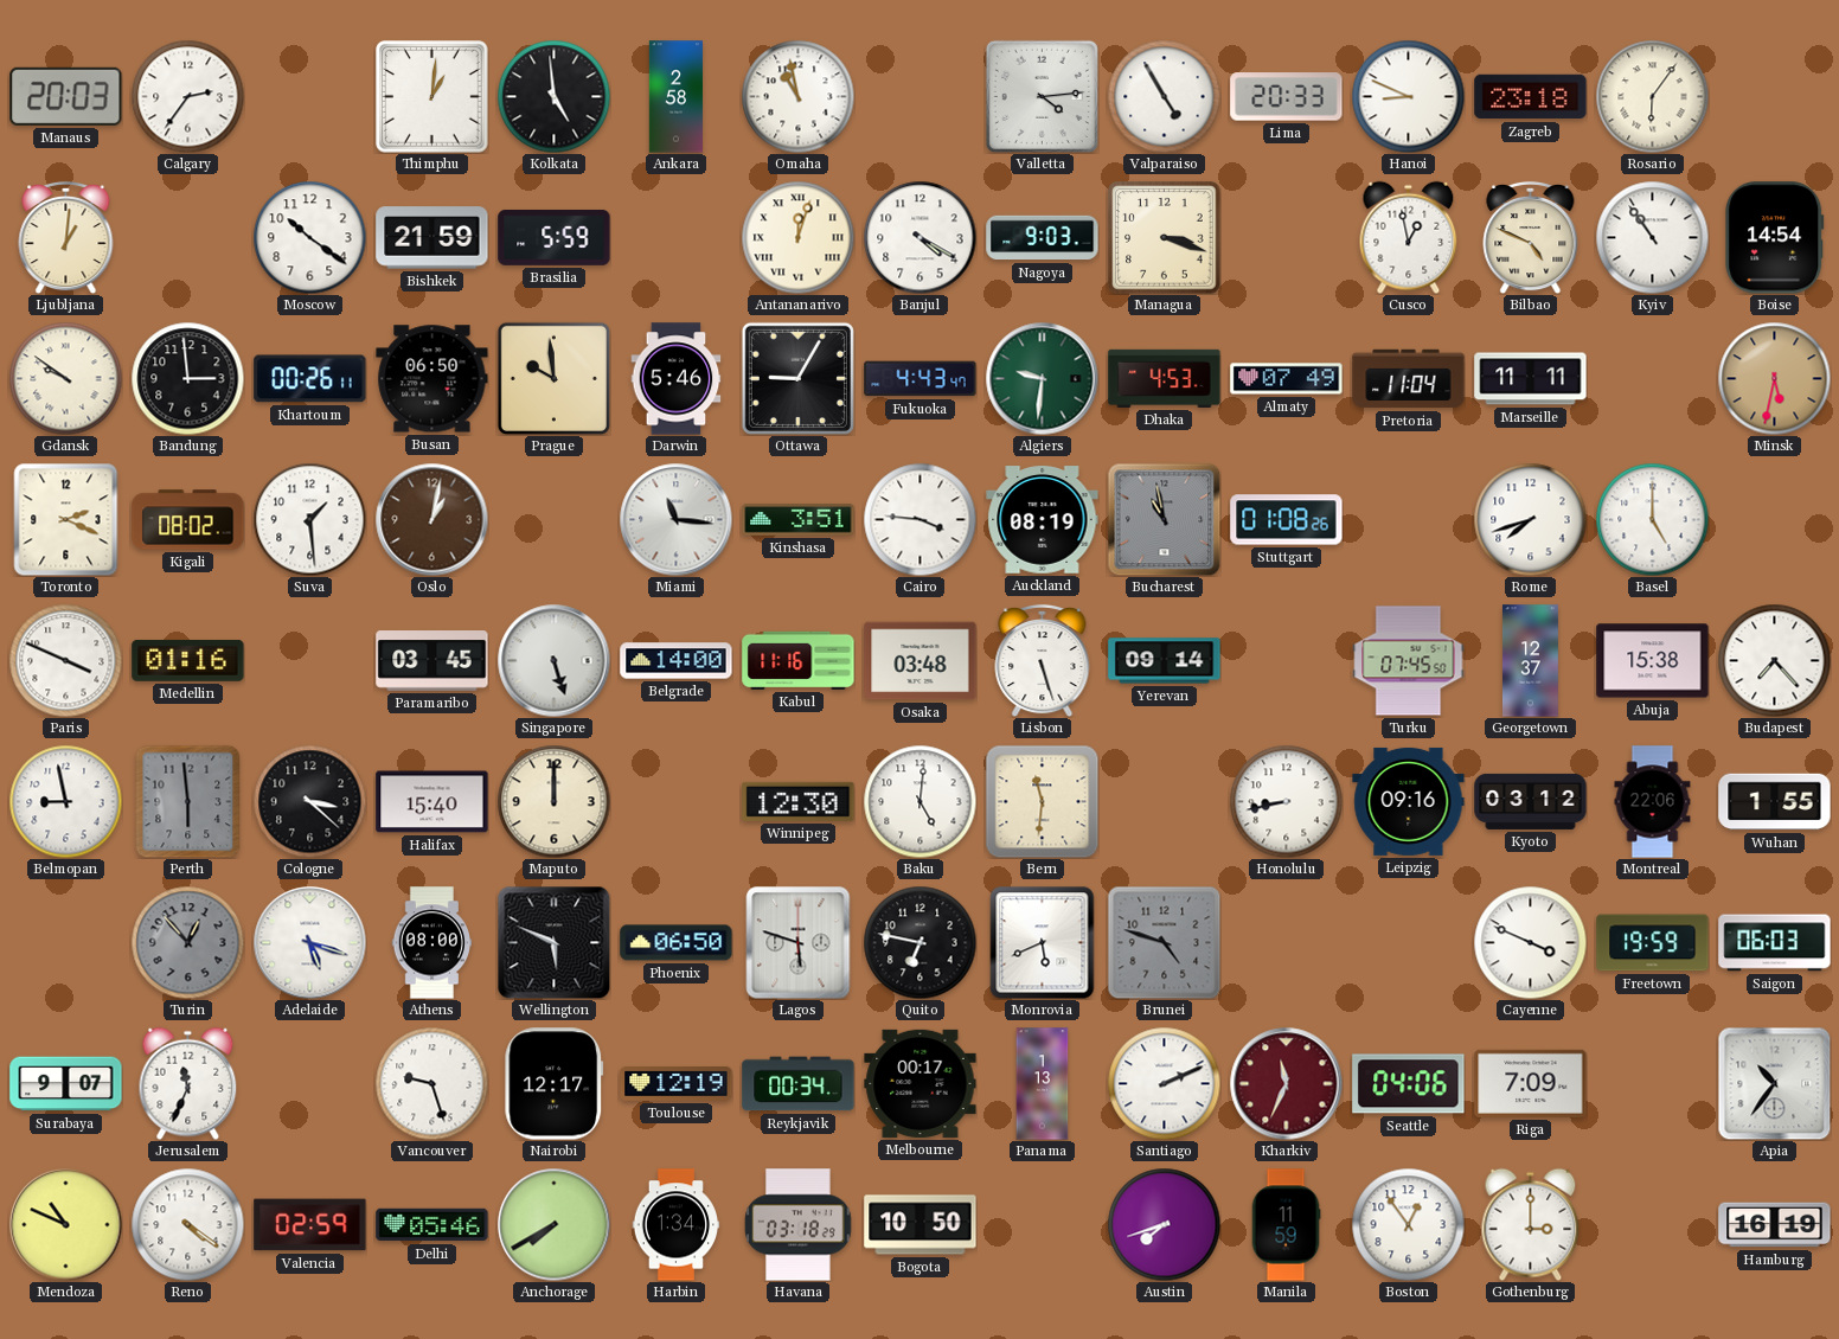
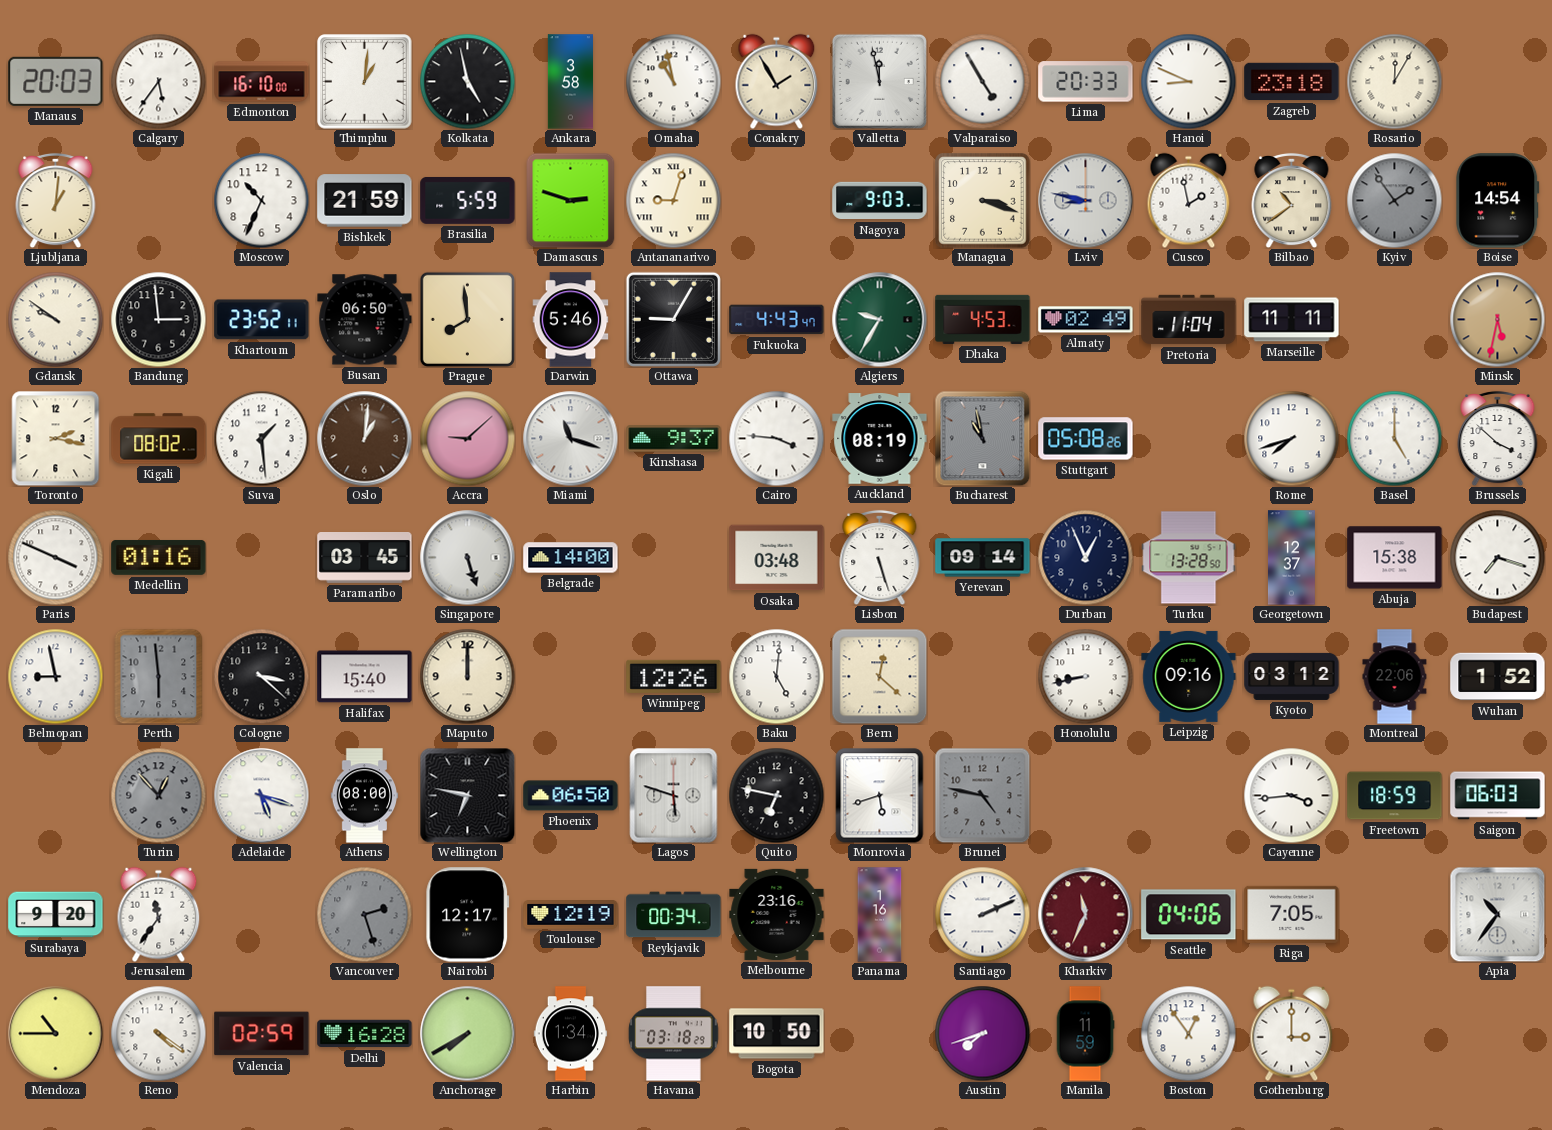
Calgary: 2:36 -> 5:36
Edmonton: none -> 16:10
Kolkata: 4:59 -> 4:58
Ankara: 2:58 -> 3:58
Conakry: none -> 1:55
Valletta: 4:14 -> 11:58
Rosario: 6:06 -> 12:05
Moscow: 10:21 -> 10:34
Damascus: none -> 2:48
Antananarivo: 12:03 -> 9:03
Banjul: 4:20 -> none
Lviv: none -> 8:47
Cusco: 12:58 -> 1:58
Bilbao: 4:49 -> 10:39
Kyiv: 10:54 -> 1:54
Kyiv dial: white -> grey
Khartoum: 00:26 -> 23:52
Prague: 9:59 -> 7:59
Algiers: 9:31 -> 9:35
Almaty: 07:49 -> 02:49
Toronto: 2:19 -> 2:17
Oslo: 1:02 -> 1:01
Accra: none -> 9:08
Miami: 11:16 -> 11:18
Kinshasa: 3:51 -> 9:37
Stuttgart: 01:08 -> 05:08
Brussels: none -> 3:52
Kabul: 11:16 -> none
Durban: none -> 12:56
Turku: 07:45 -> 13:28
Budapest: 7:23 -> 7:18
Winnipeg: 12:30 -> 12:26
Bern: 11:31 -> 12:22
Wuhan: 1:55 -> 1:52
Wellington: 5:49 -> 6:47
Monrovia: 5:41 -> 5:42
Brunei: 4:48 -> 4:47
Cayenne: 3:49 -> 3:44
Freetown: 19:59 -> 18:59
Surabaya: 9:07 -> 9:20
Jerusalem: 11:34 -> 11:36
Vancouver: 9:27 -> 2:27
Vancouver dial: white -> grey
Melbourne: 00:17 -> 23:16
Panama: 1:13 -> 1:16
Riga: 7:09 -> 7:05
Mendoza: 10:49 -> 10:45
Delhi: 05:46 -> 16:28
Hamburg: 16:19 -> none
